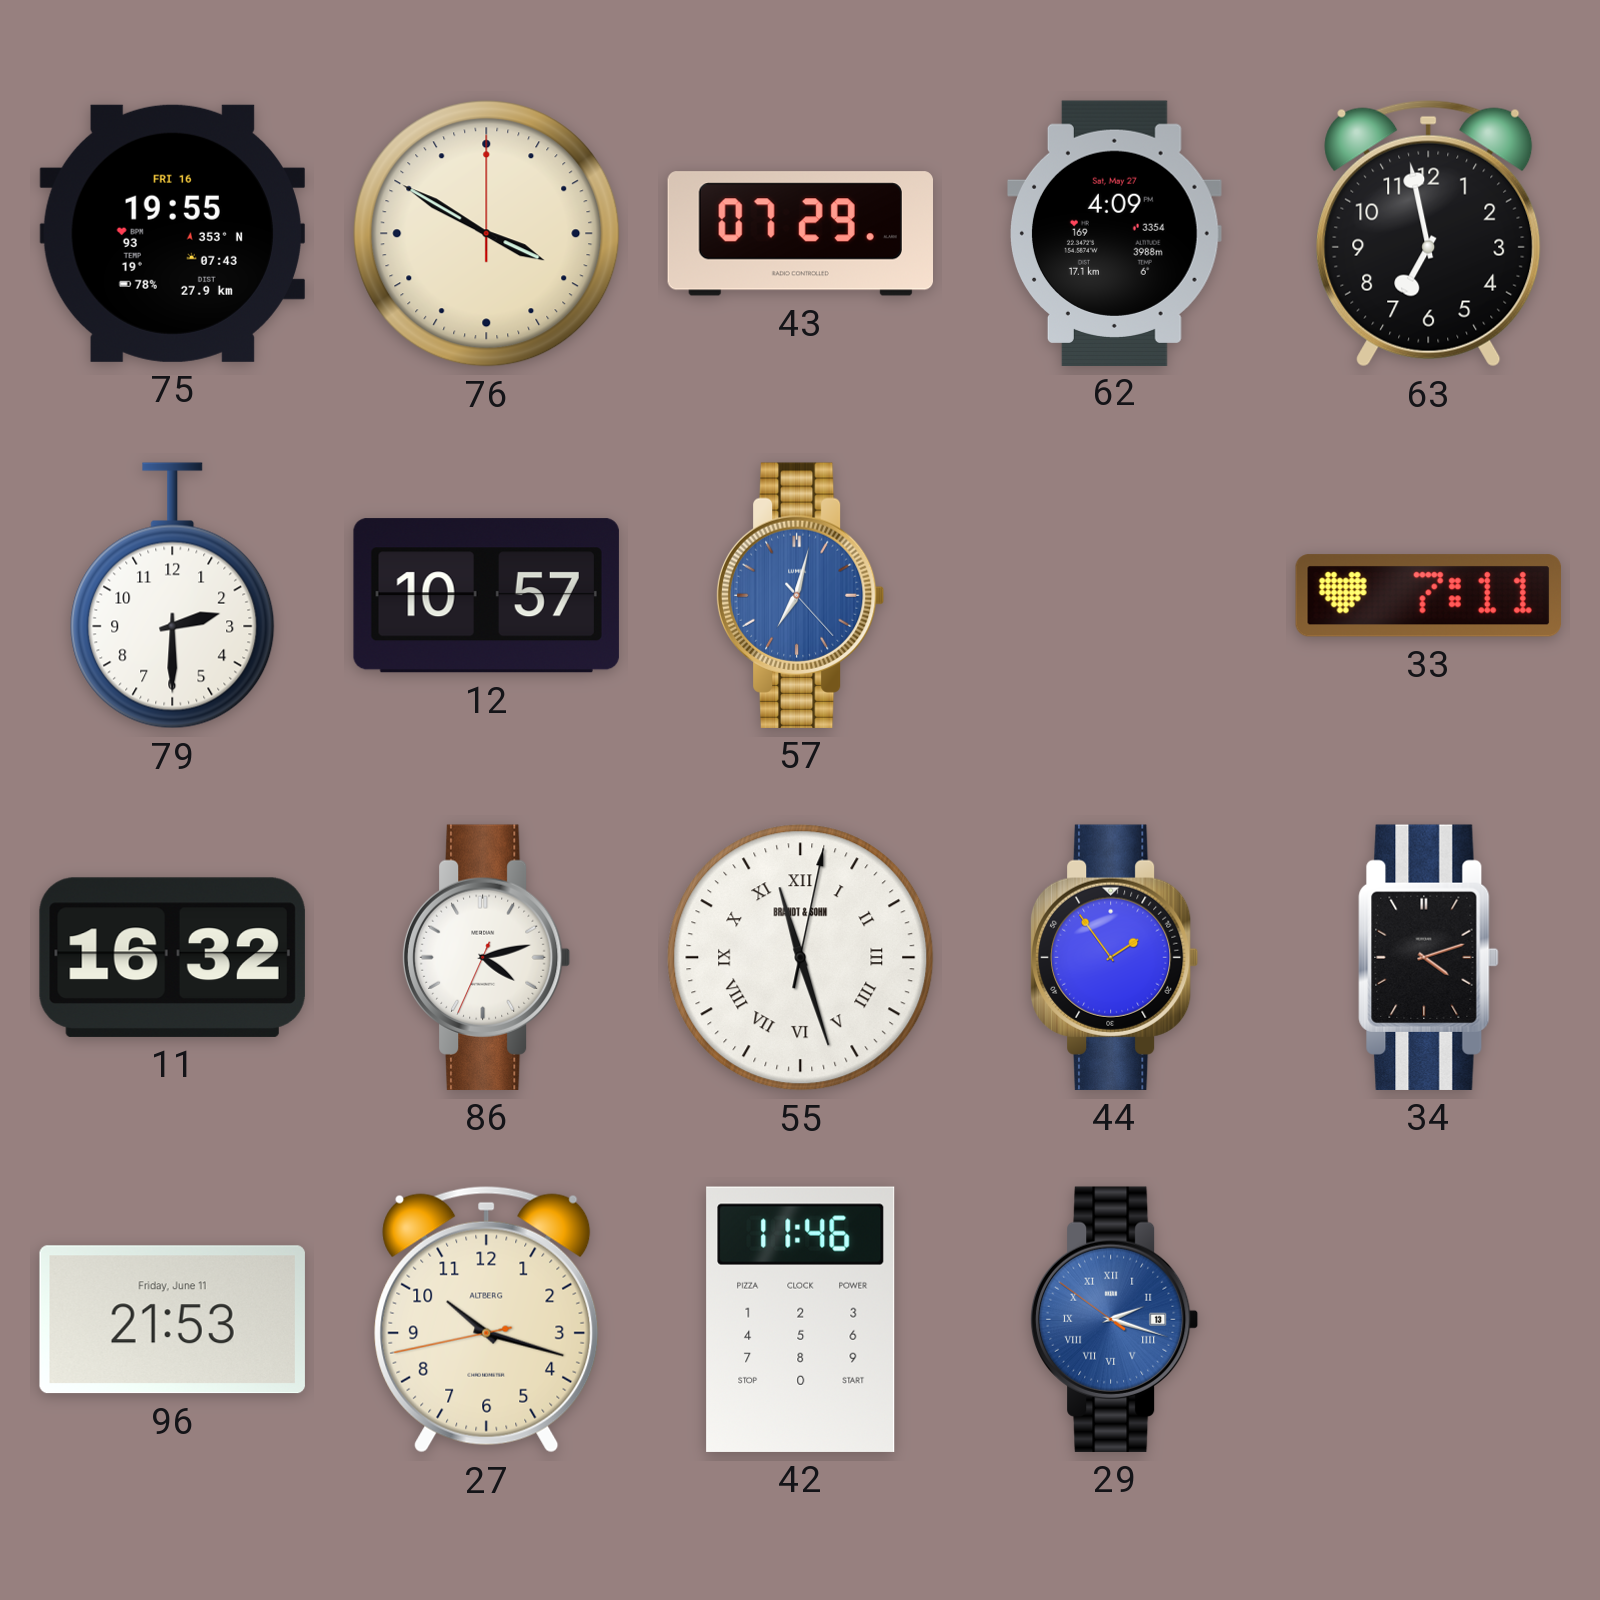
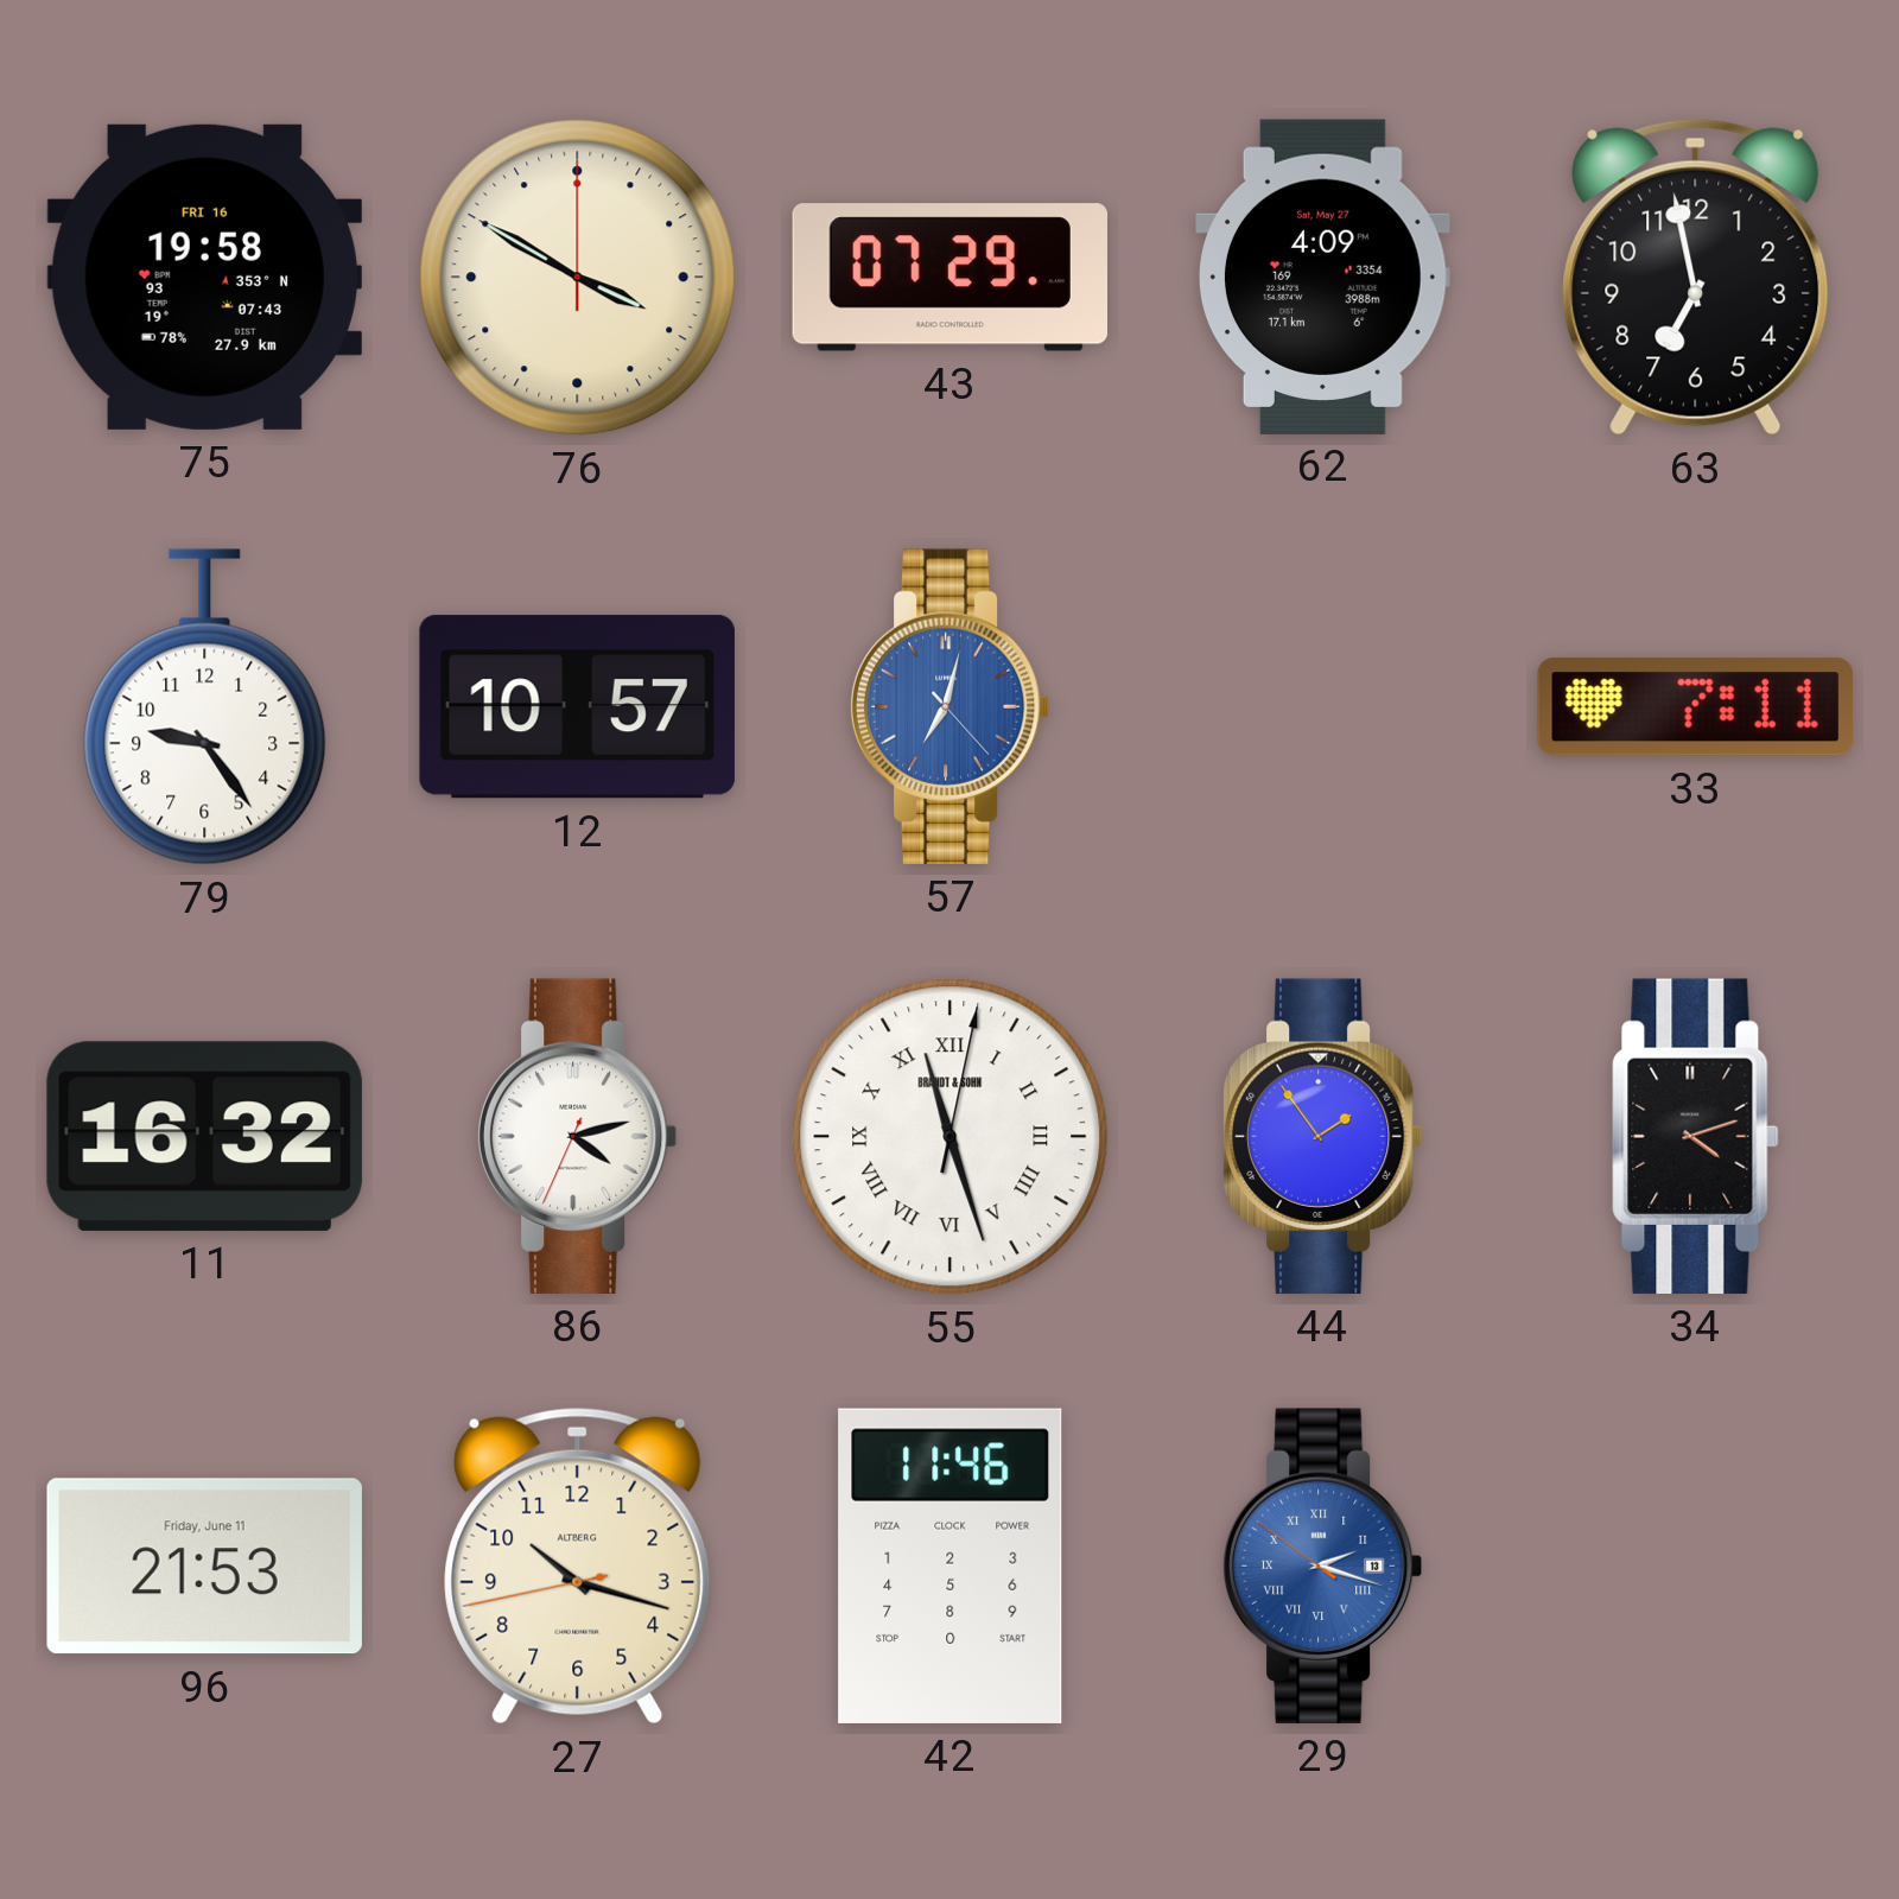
75: 19:55 -> 19:58
79: 2:30 -> 9:24
